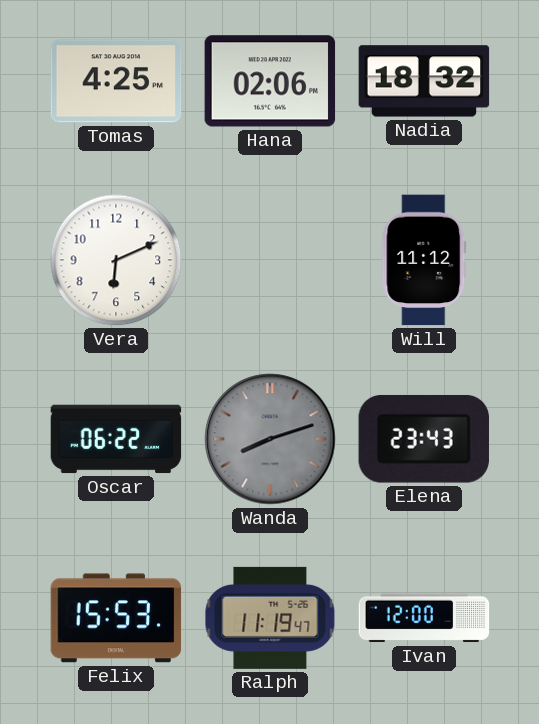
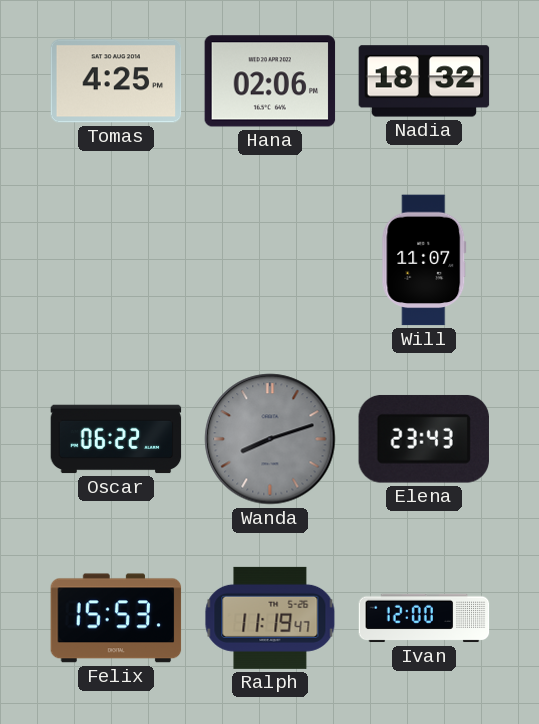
Vera: 6:11 -> none
Will: 11:12 -> 11:07
